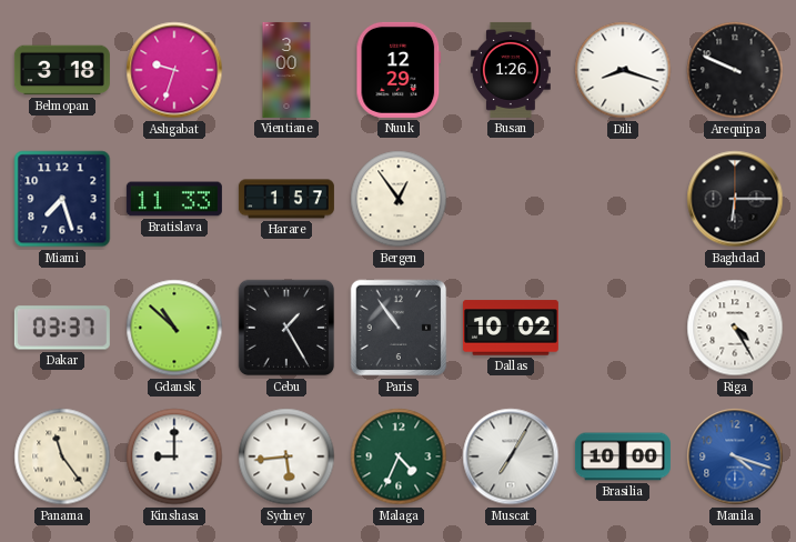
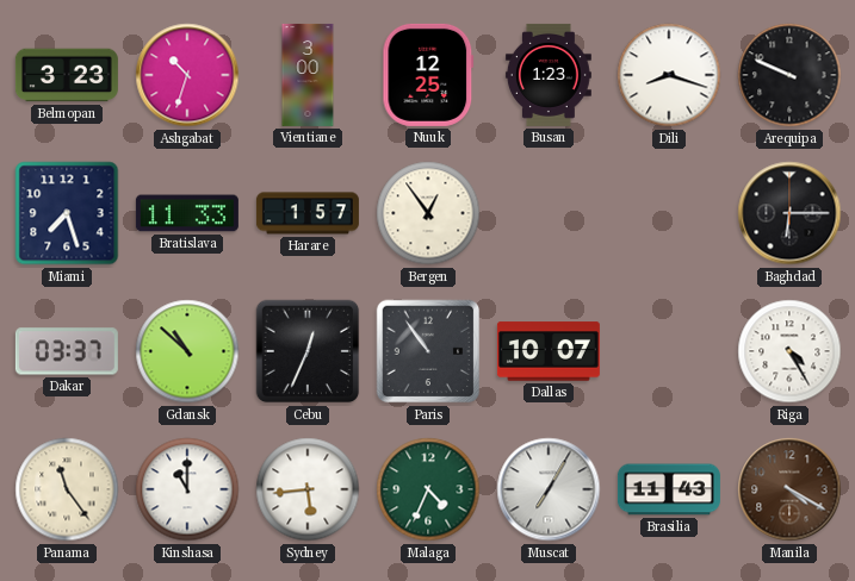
Belmopan: 3:18 -> 3:23
Ashgabat: 9:33 -> 10:33
Nuuk: 12:29 -> 12:25
Busan: 1:26 -> 1:23
Cebu: 1:25 -> 12:34
Dallas: 10:02 -> 10:07
Kinshasa: 9:00 -> 11:00
Brasilia: 10:00 -> 11:43
Manila: 4:18 -> 4:20
Manila dial: blue -> brown
